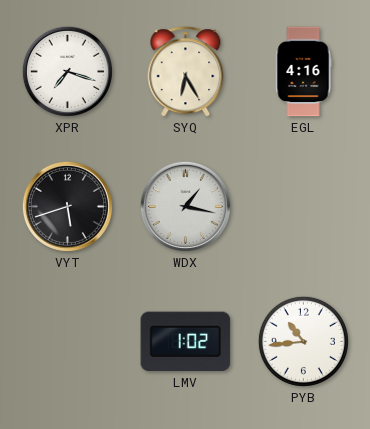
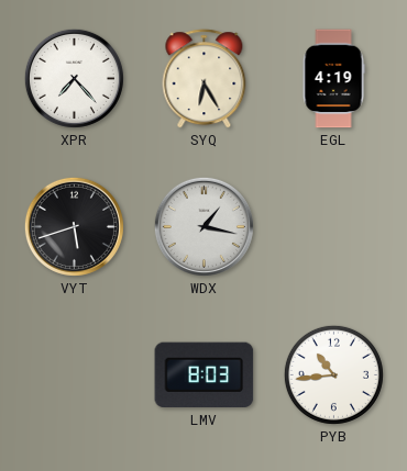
XPR: 7:18 -> 7:23
EGL: 4:16 -> 4:19
LMV: 1:02 -> 8:03
